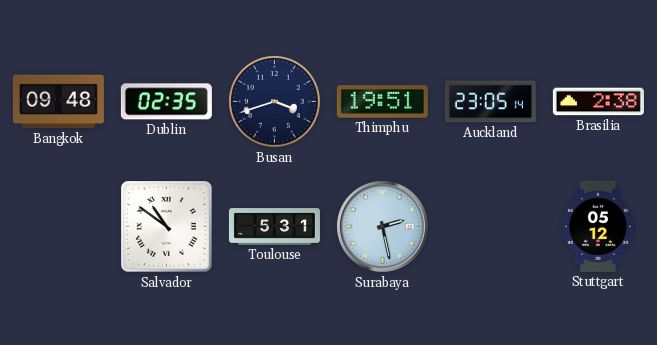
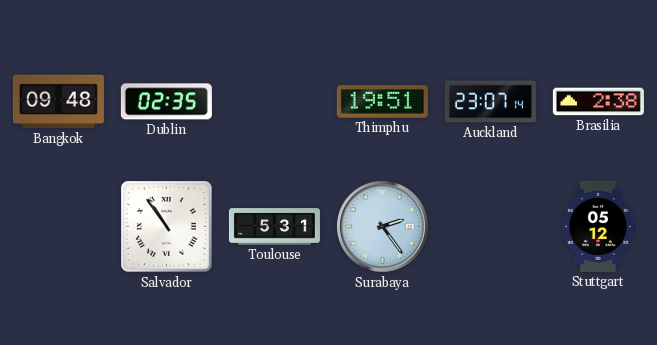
Busan: 3:42 -> none
Auckland: 23:05 -> 23:07
Salvador: 10:51 -> 10:54
Surabaya: 2:28 -> 2:24
